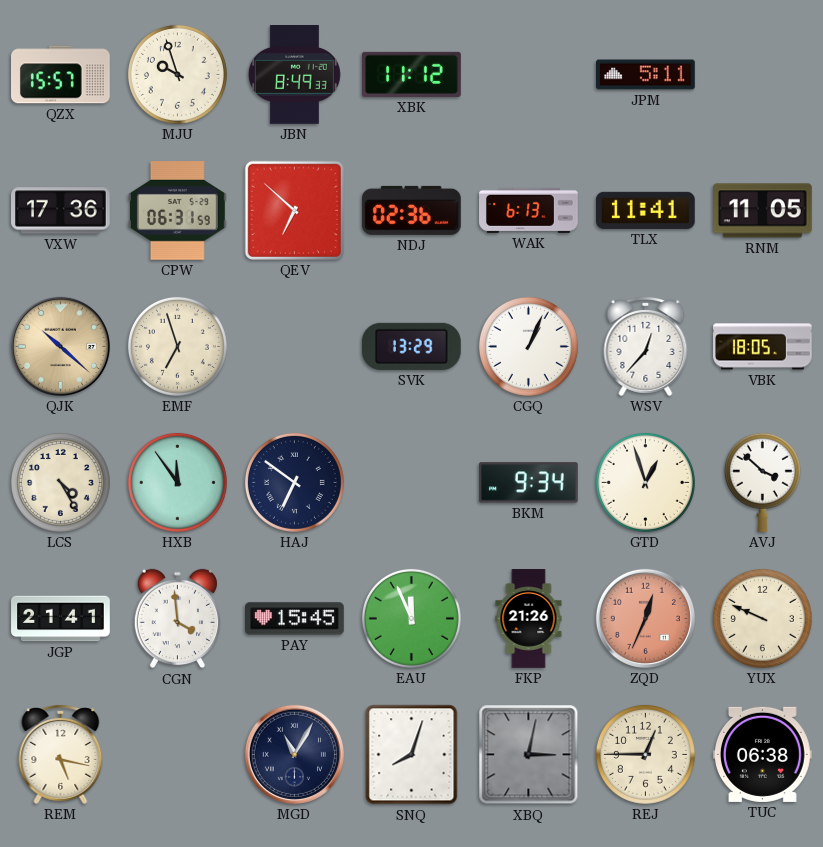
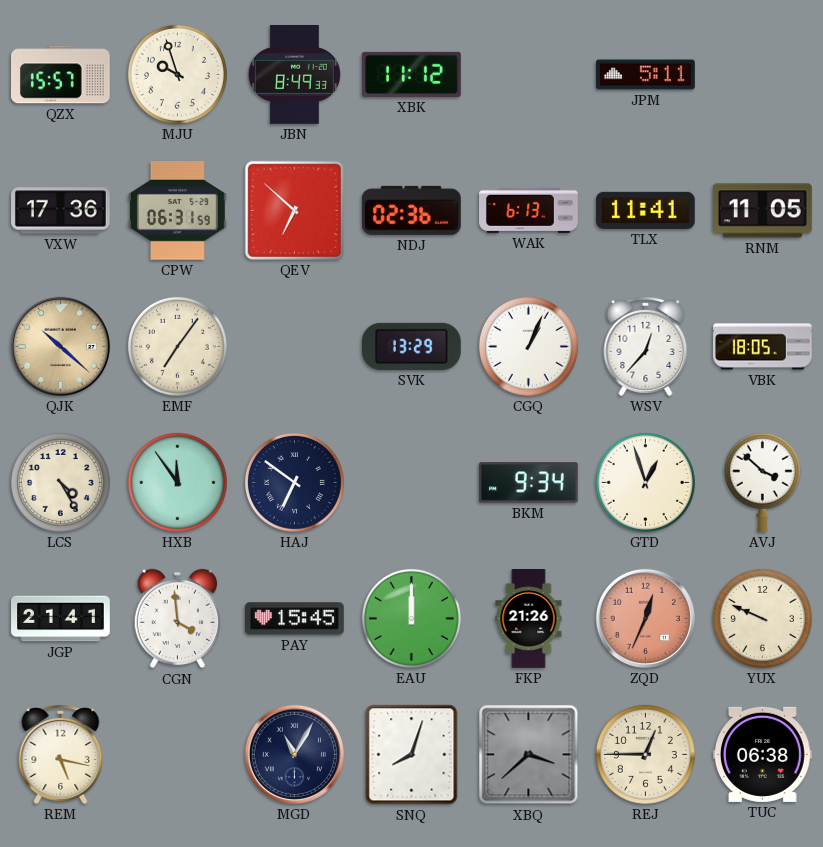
EMF: 6:57 -> 7:06
EAU: 11:56 -> 12:00
XBQ: 3:02 -> 3:38
